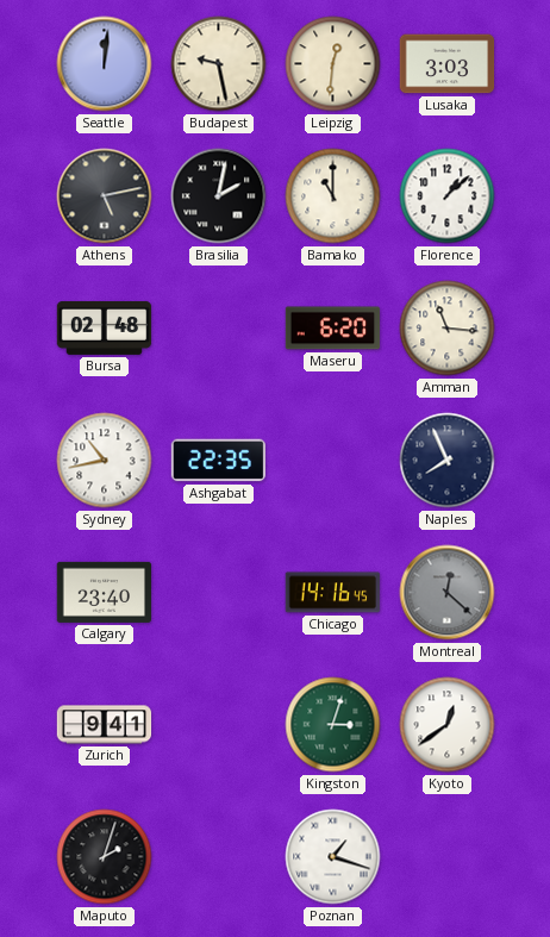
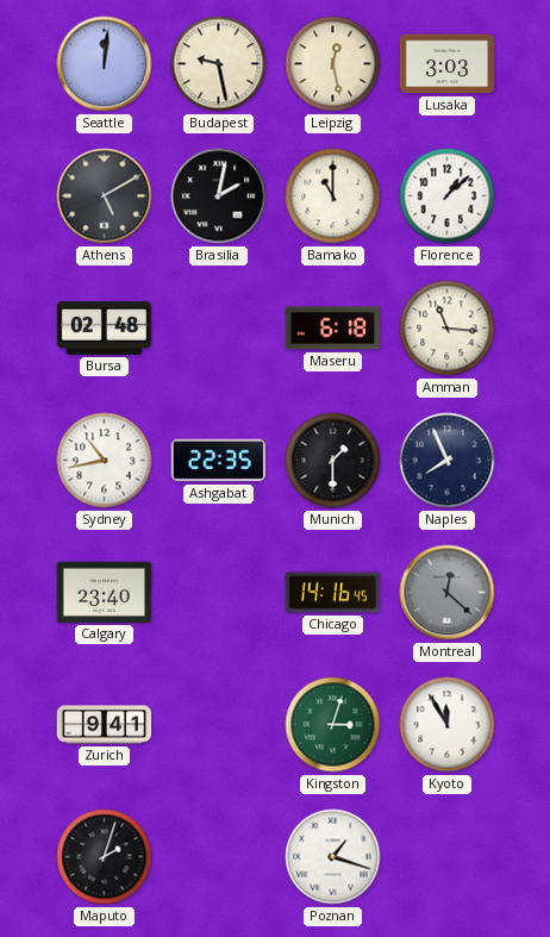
Leipzig: 12:31 -> 12:28
Athens: 5:13 -> 5:10
Maseru: 6:20 -> 6:18
Munich: none -> 1:30
Kyoto: 12:39 -> 11:55
